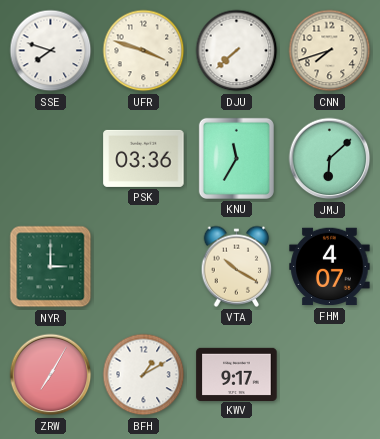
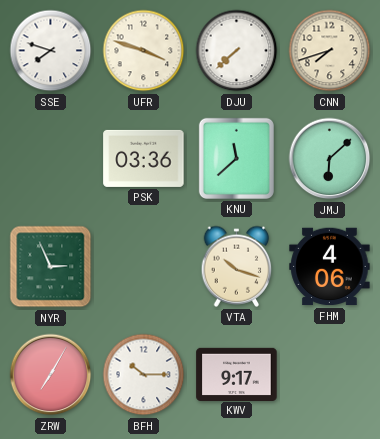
KNU: 11:35 -> 11:38
NYR: 3:00 -> 2:56
VTA: 10:20 -> 10:18
FHM: 4:07 -> 4:06
BFH: 1:10 -> 10:15
